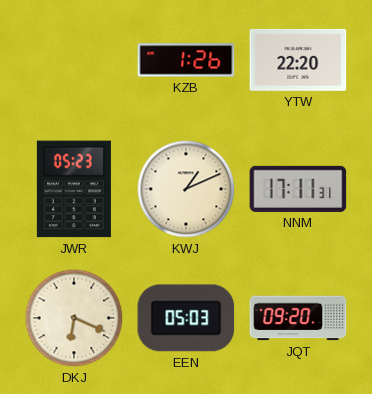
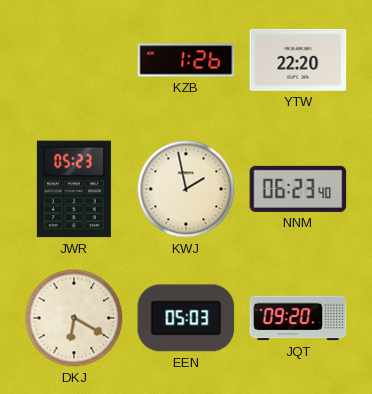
KWJ: 1:11 -> 1:58
NNM: 17:11 -> 06:23
DKJ: 6:19 -> 6:20
